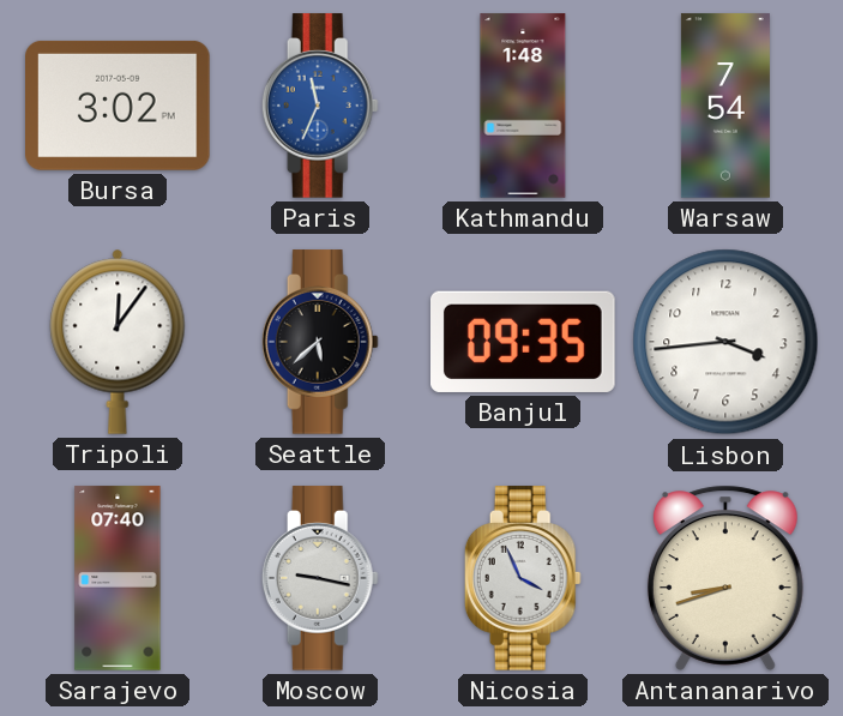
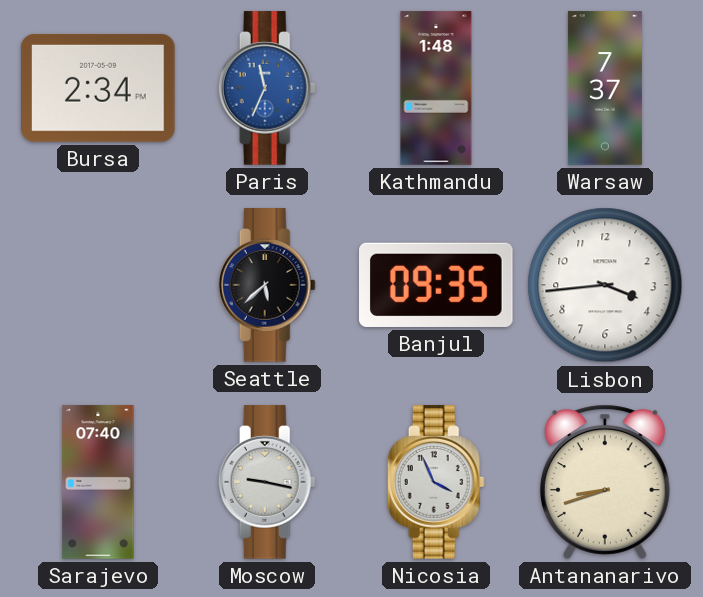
Bursa: 3:02 -> 2:34
Warsaw: 7:54 -> 7:37
Tripoli: 12:06 -> none
